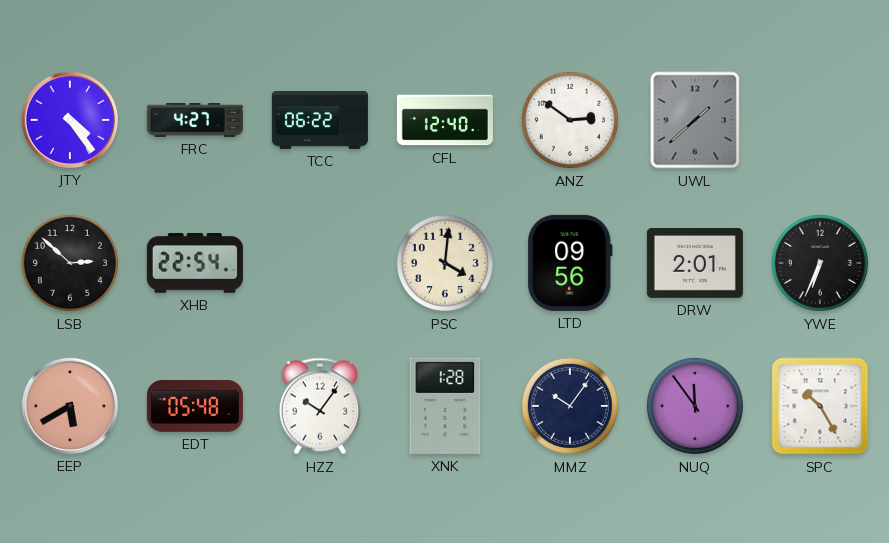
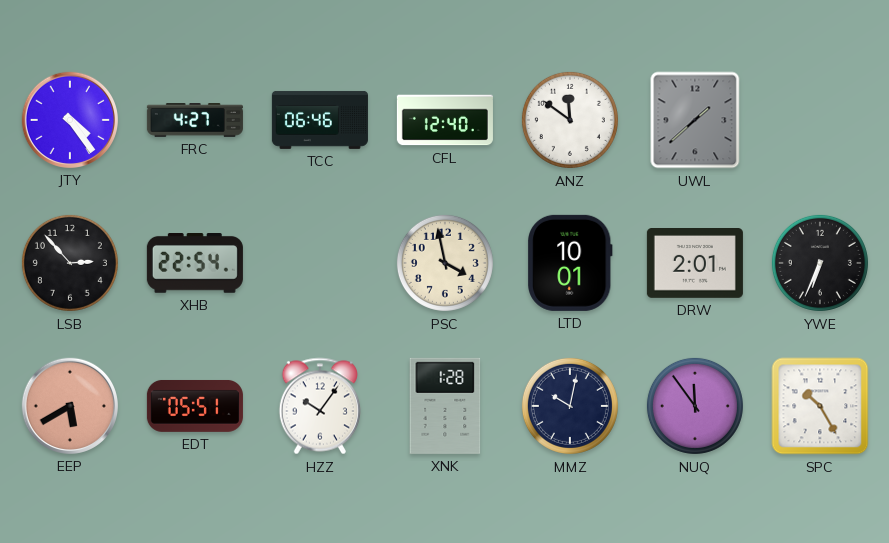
TCC: 06:22 -> 06:46
ANZ: 2:51 -> 11:51
LSB: 2:52 -> 2:53
PSC: 4:01 -> 3:58
LTD: 09:56 -> 10:01
EDT: 05:48 -> 05:51
MMZ: 10:06 -> 10:02
